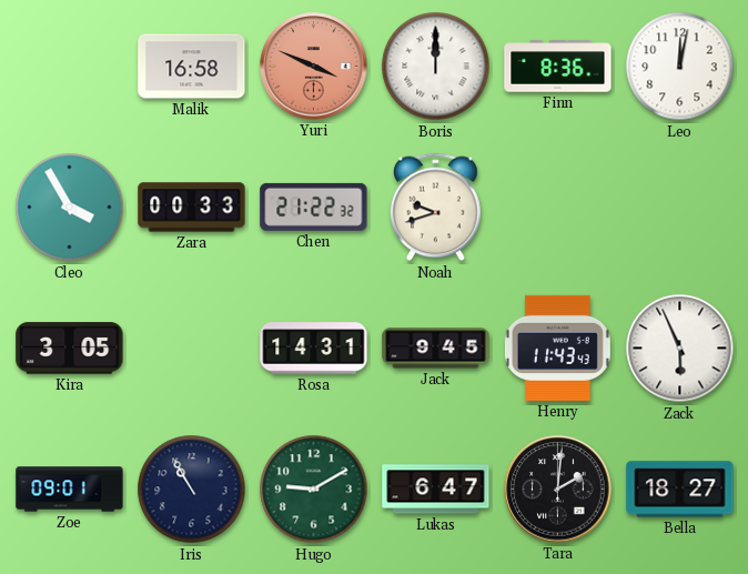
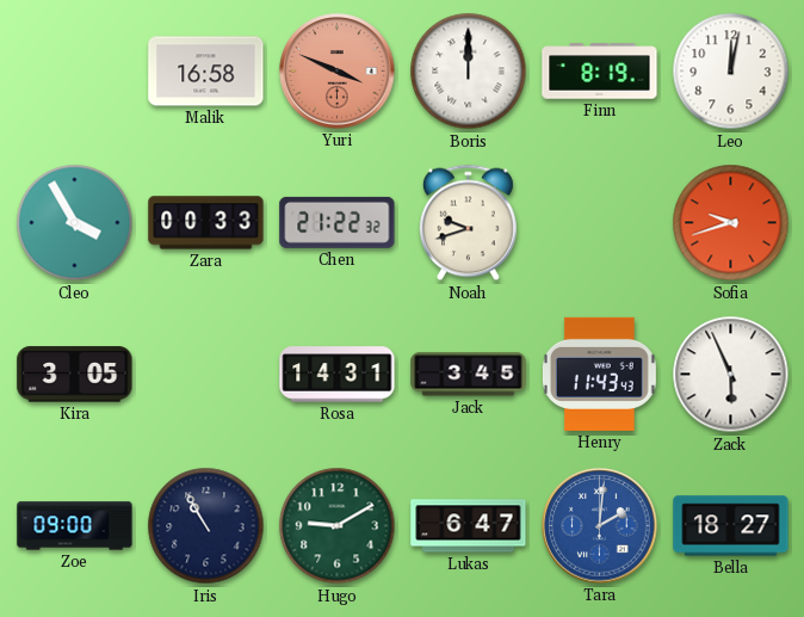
Finn: 8:36 -> 8:19
Sofia: none -> 9:42
Jack: 9:45 -> 3:45
Zoe: 09:01 -> 09:00
Tara dial: black -> blue
